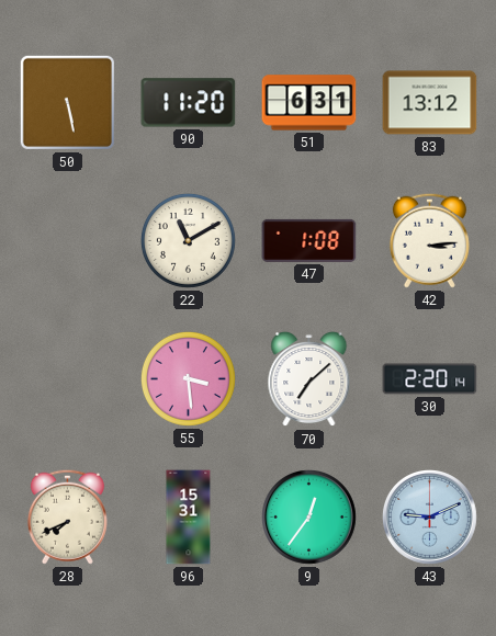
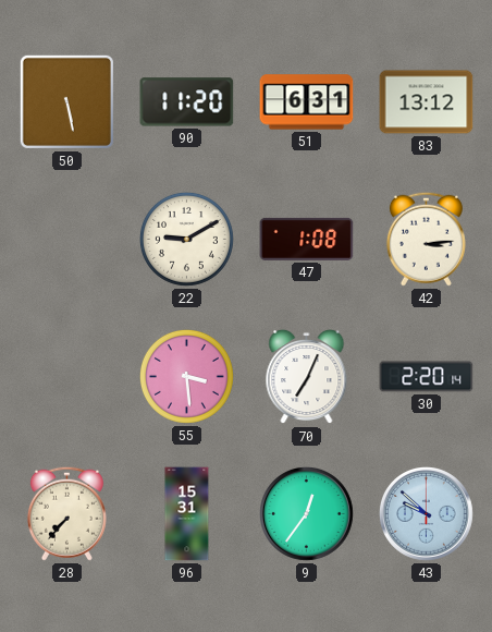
22: 11:10 -> 9:10
70: 7:08 -> 7:04
28: 7:41 -> 7:37
43: 9:11 -> 9:52
